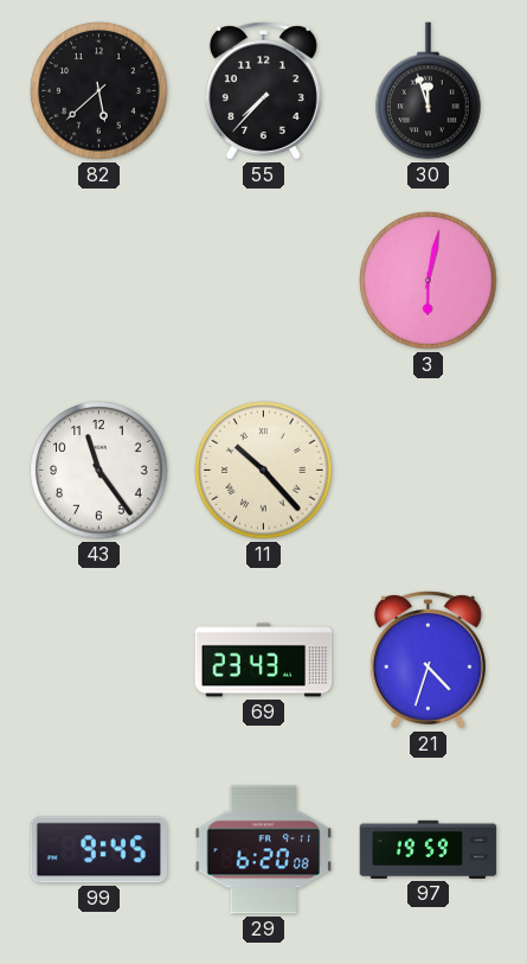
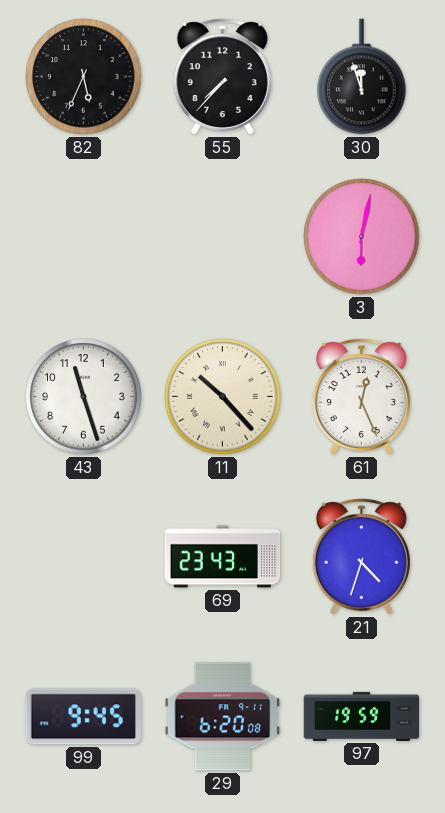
82: 5:38 -> 5:34
43: 11:24 -> 11:27
61: none -> 12:26
